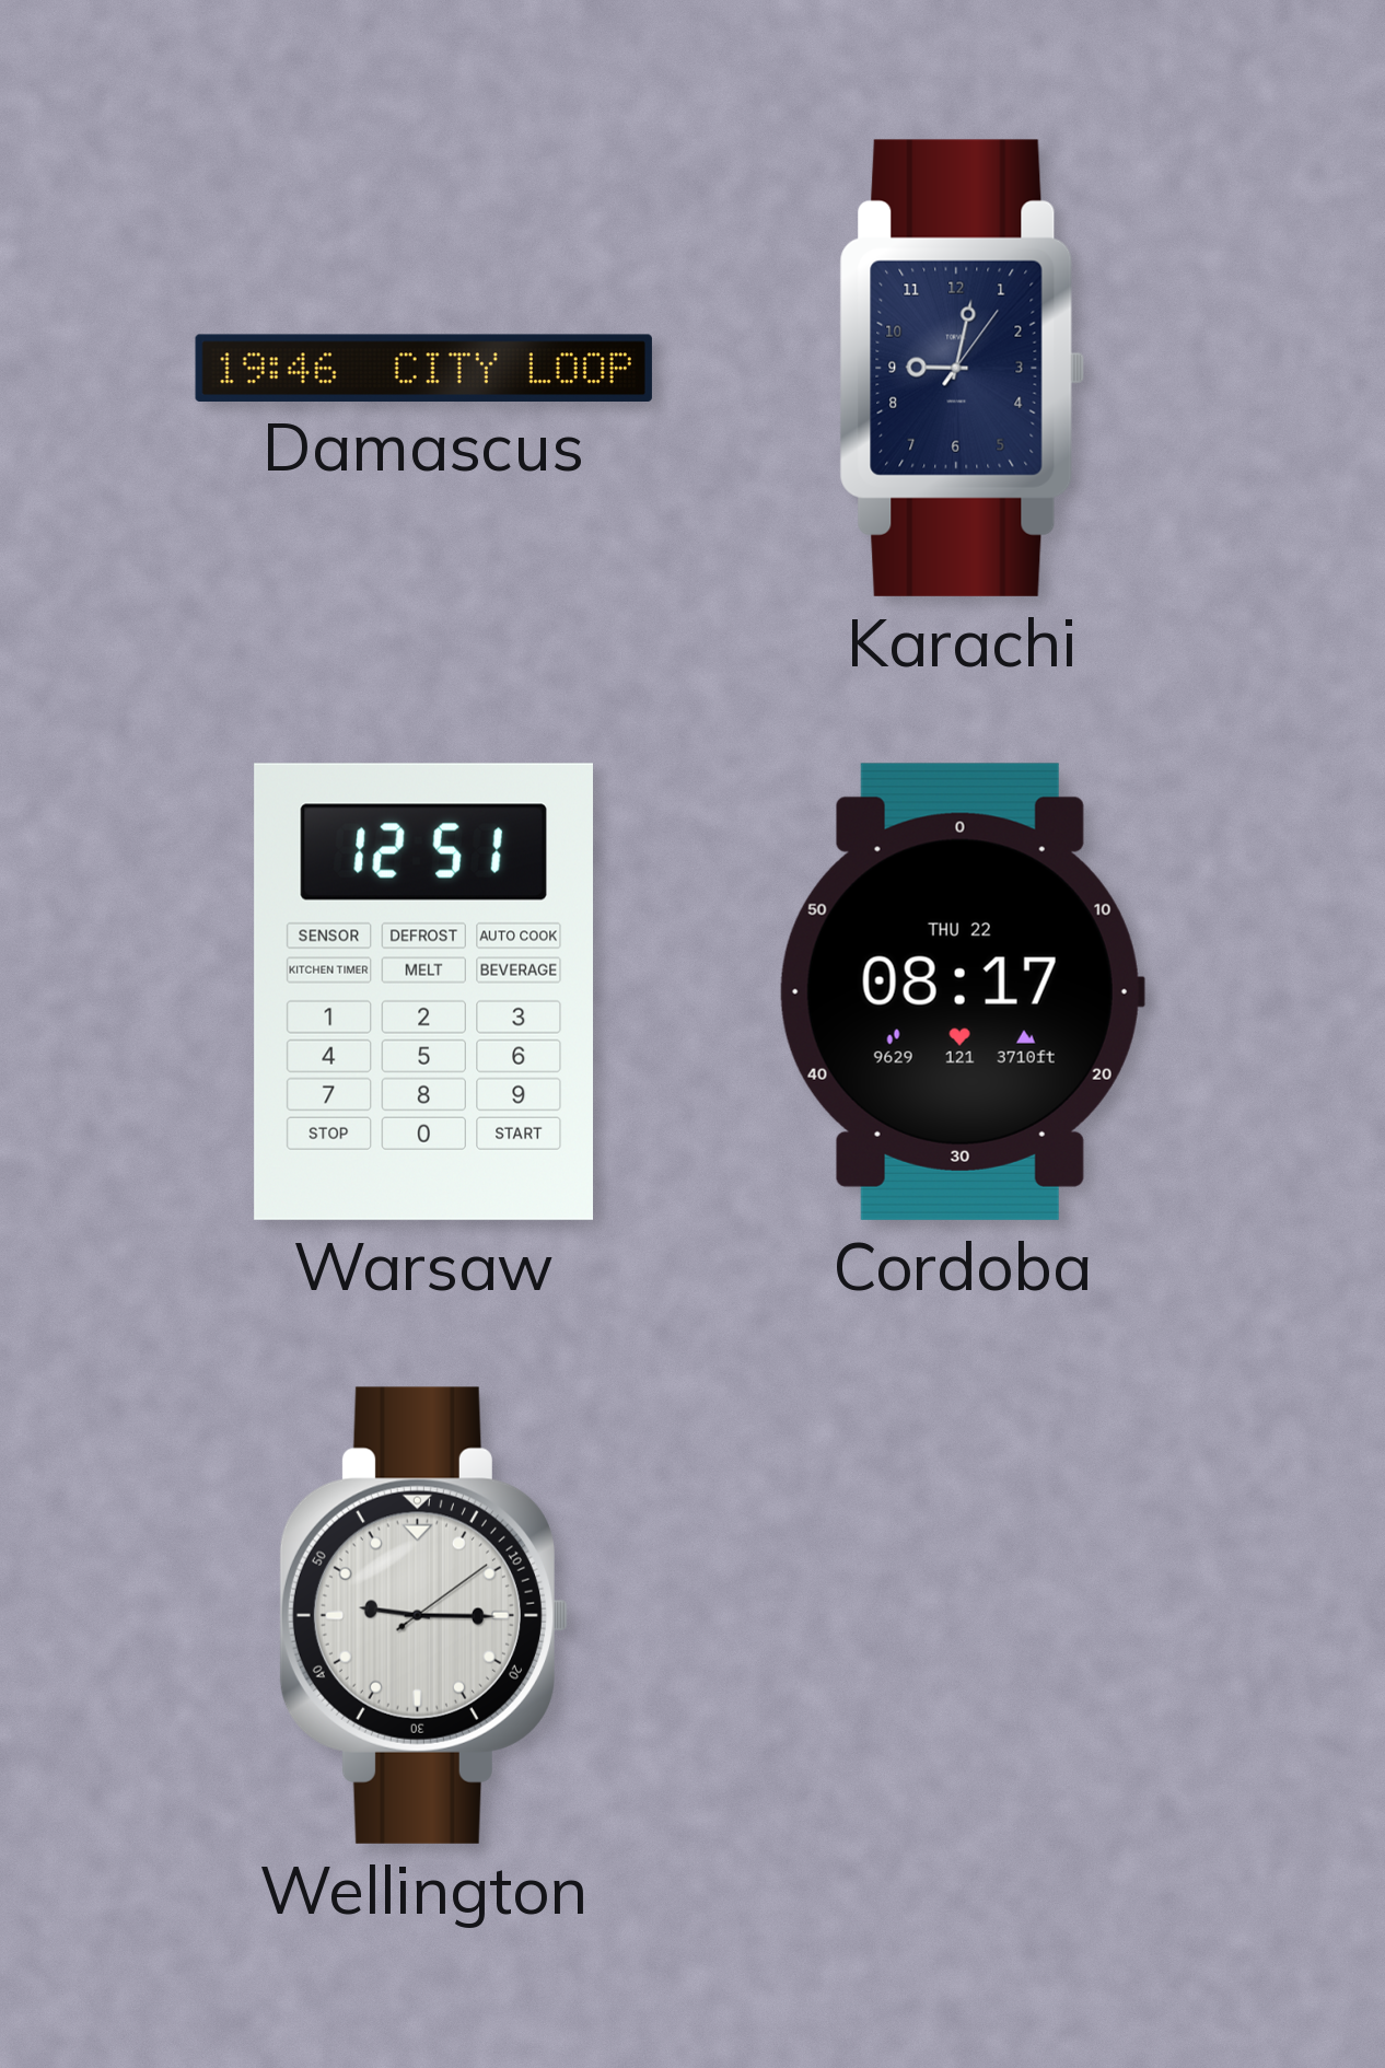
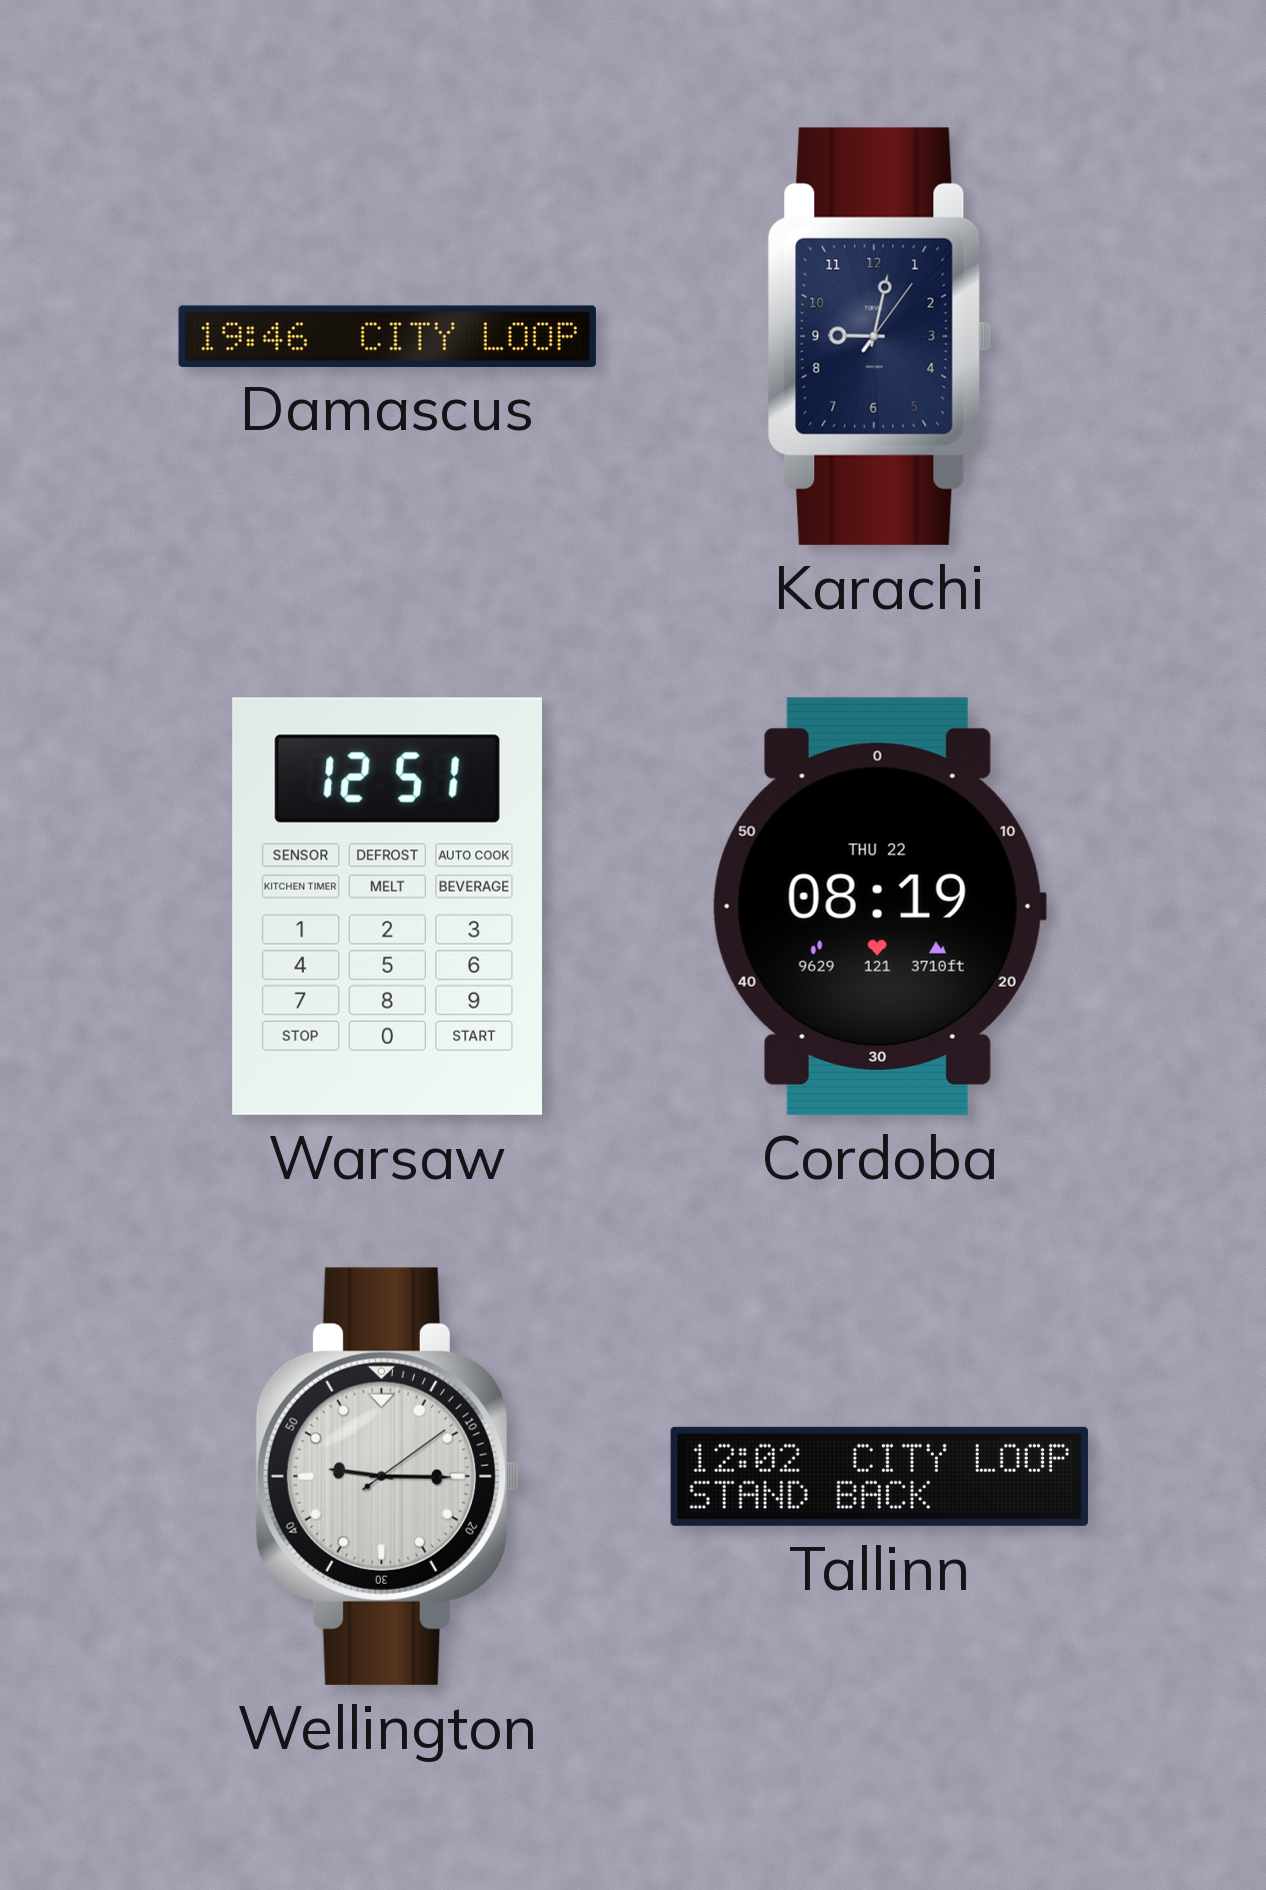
Cordoba: 08:17 -> 08:19
Tallinn: none -> 12:02
